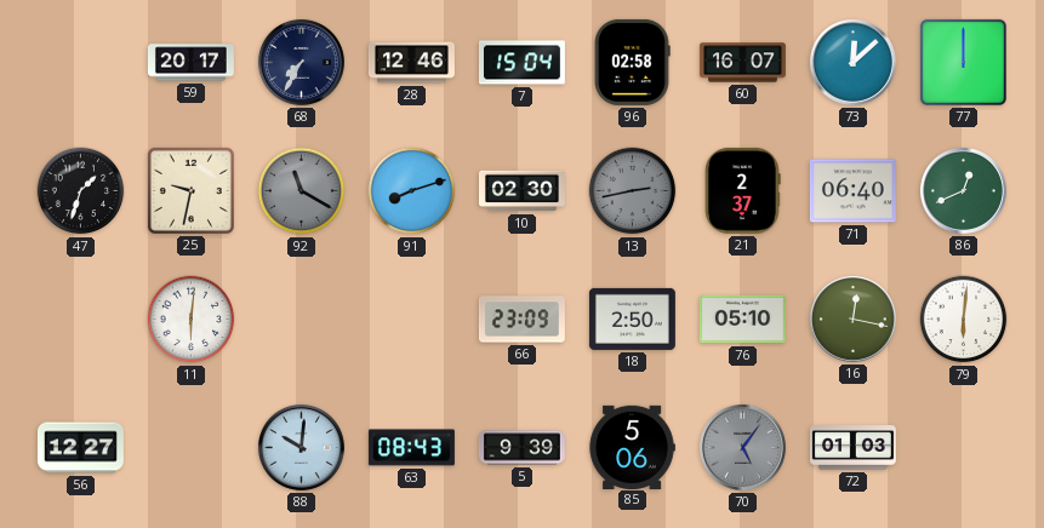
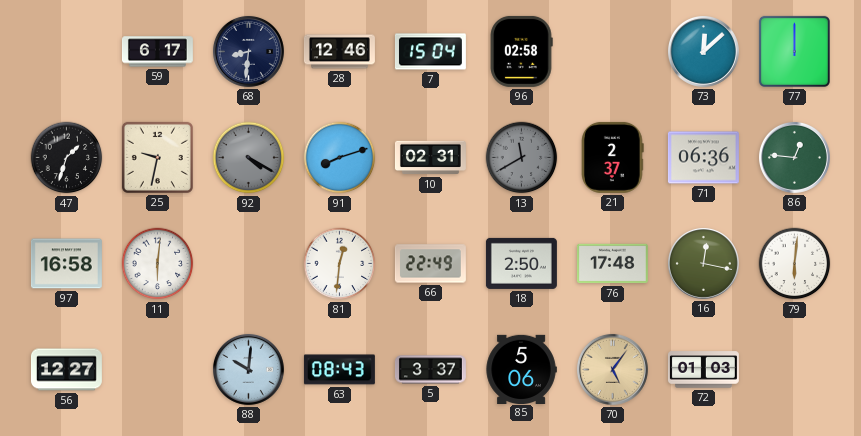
59: 20:17 -> 6:17
68: 7:35 -> 8:31
60: 16:07 -> none
92: 11:20 -> 4:20
10: 02:30 -> 02:31
13: 2:43 -> 11:40
71: 06:40 -> 06:36
86: 12:41 -> 12:46
97: none -> 16:58
81: none -> 12:31
66: 23:09 -> 22:49
76: 05:10 -> 17:48
5: 9:39 -> 3:37
70 dial: grey -> champagne
